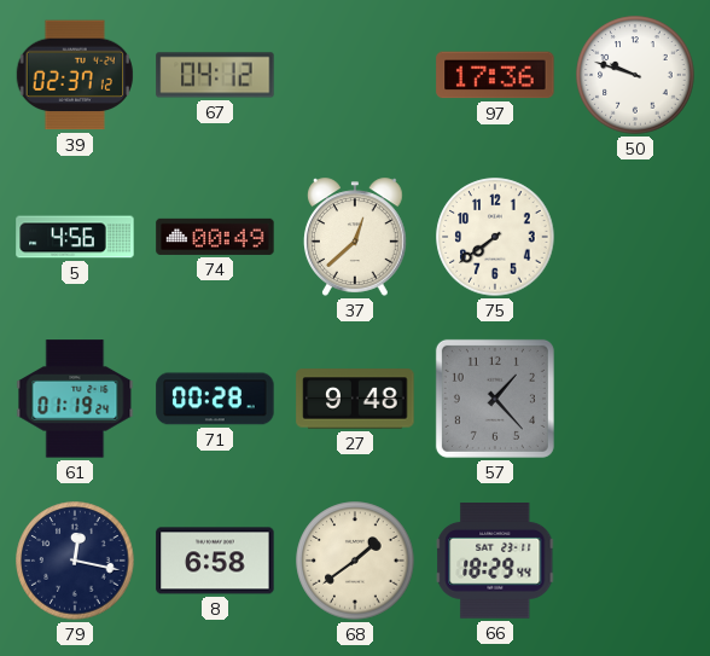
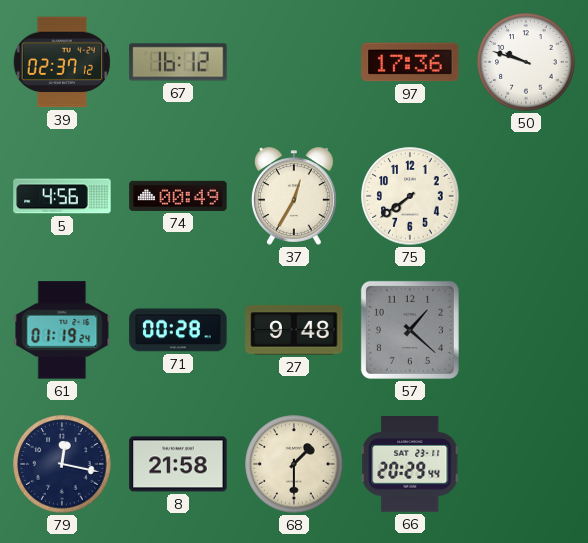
67: 04:12 -> 16:12
37: 12:38 -> 12:35
57: 1:23 -> 1:22
8: 6:58 -> 21:58
68: 1:39 -> 1:30
66: 18:29 -> 20:29
